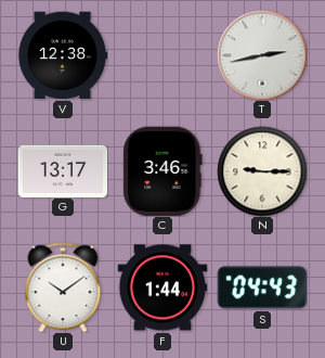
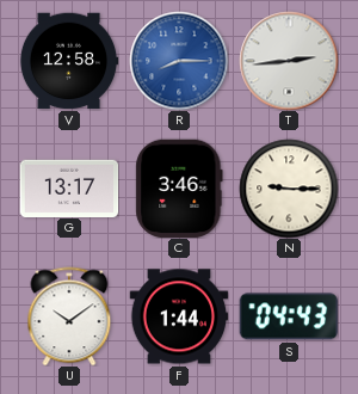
V: 12:38 -> 12:58
R: none -> 8:15
T: 2:43 -> 2:44
